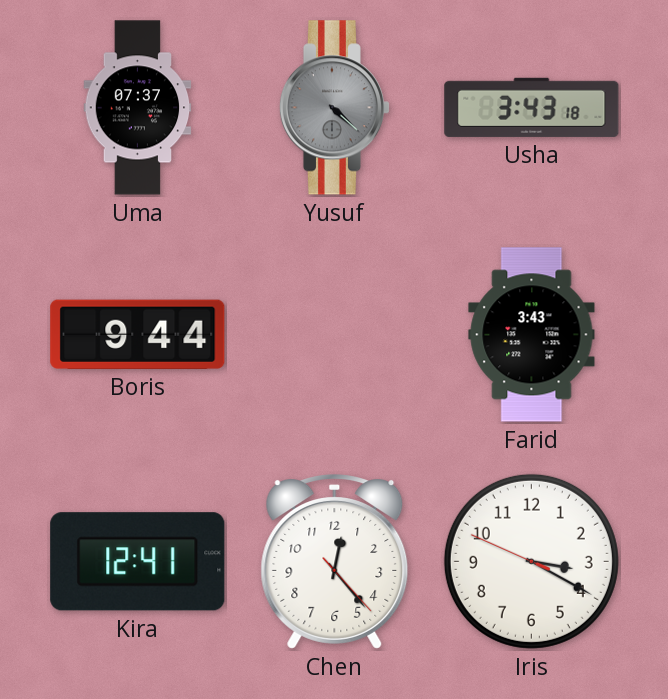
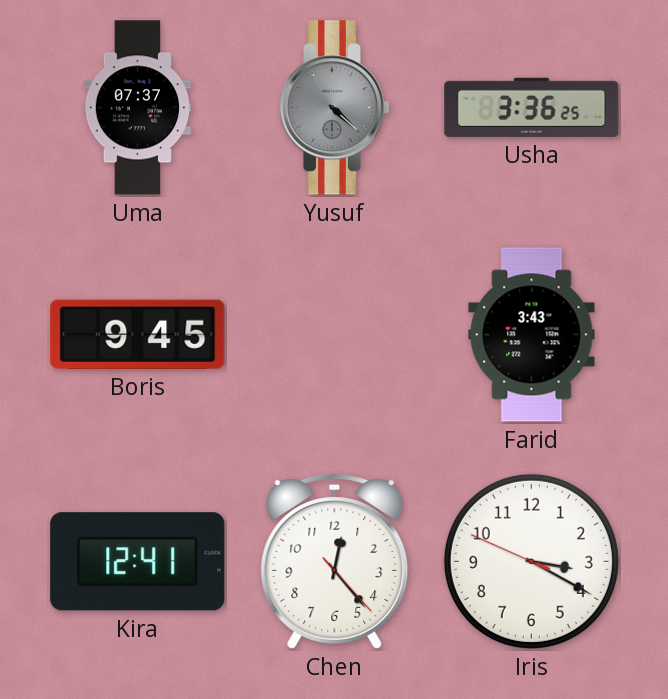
Usha: 3:43 -> 3:36
Boris: 9:44 -> 9:45
